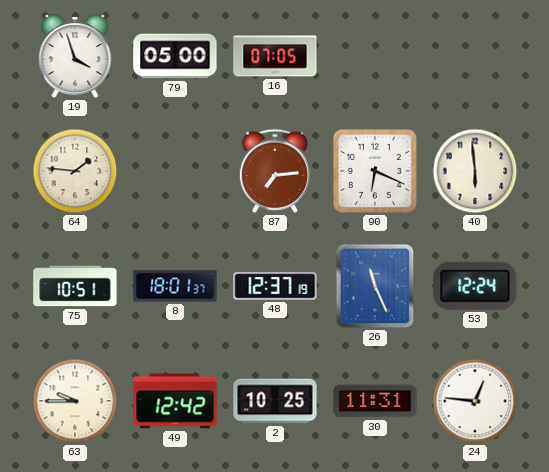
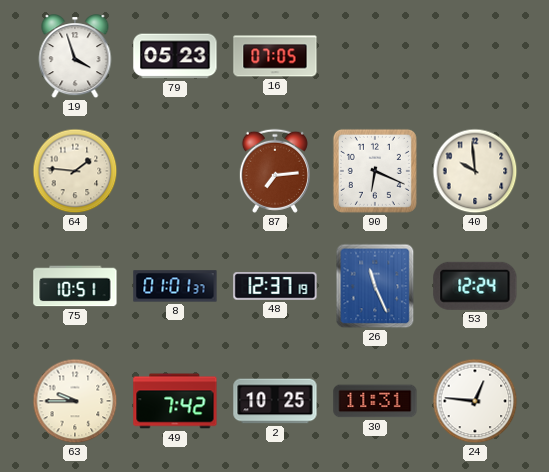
79: 05:00 -> 05:23
40: 5:59 -> 9:59
8: 18:01 -> 01:01
49: 12:42 -> 7:42
